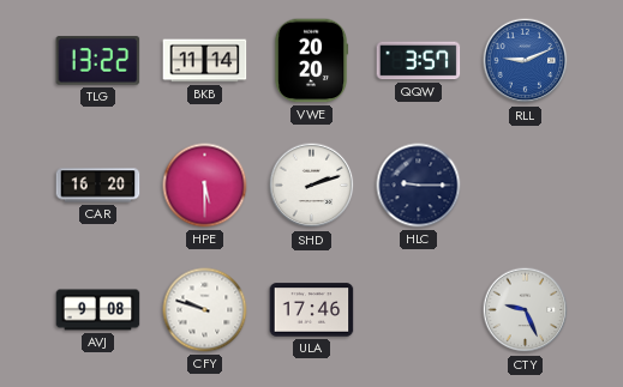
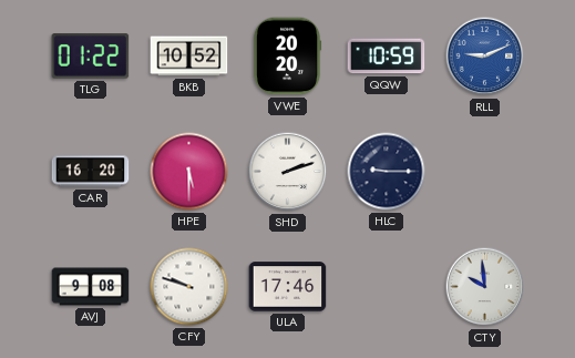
TLG: 13:22 -> 01:22
BKB: 11:14 -> 10:52
QQW: 3:57 -> 10:59
CTY: 9:26 -> 9:59
